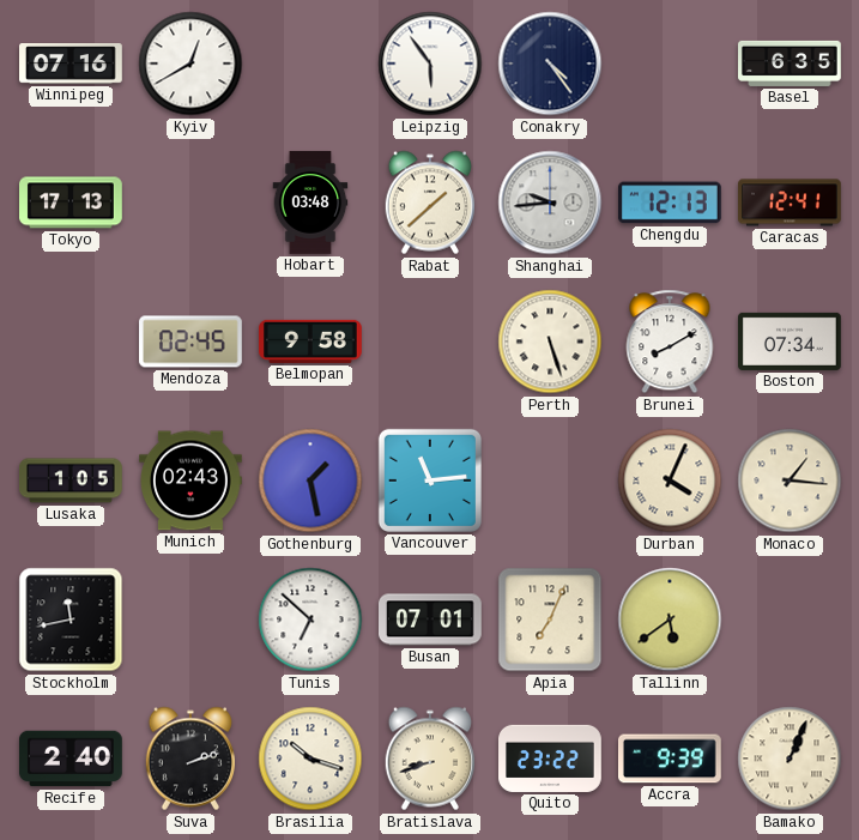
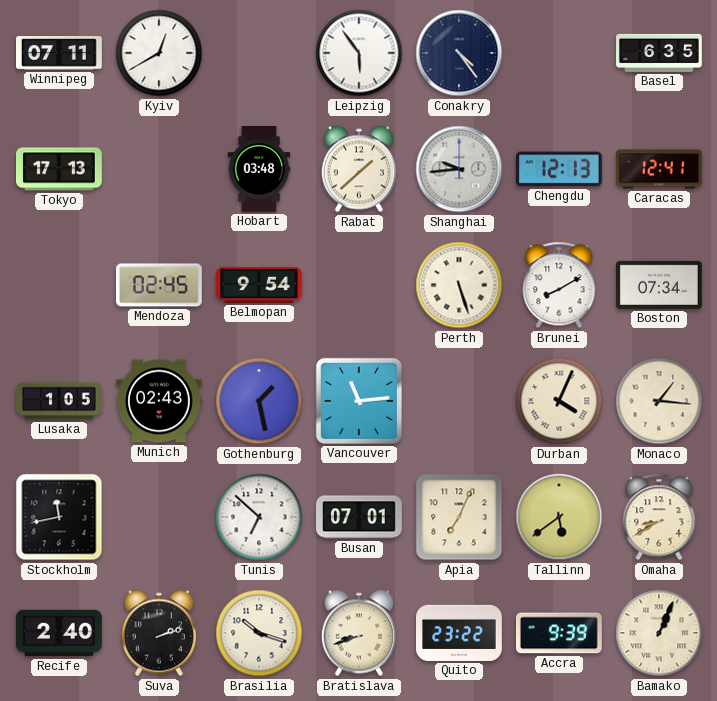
Winnipeg: 07:16 -> 07:11
Belmopan: 9:58 -> 9:54
Omaha: none -> 8:40
